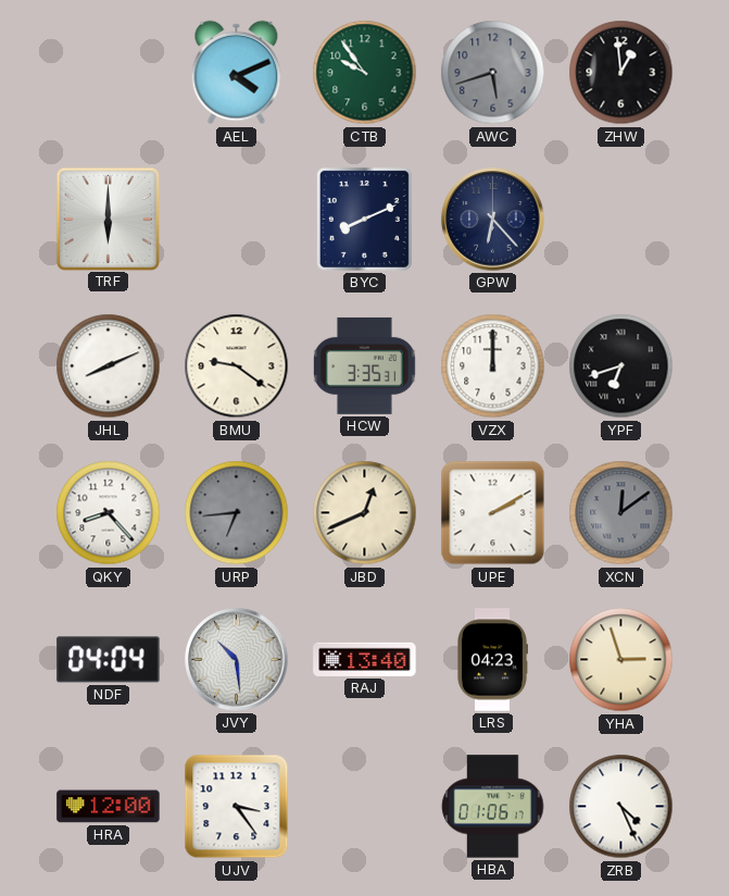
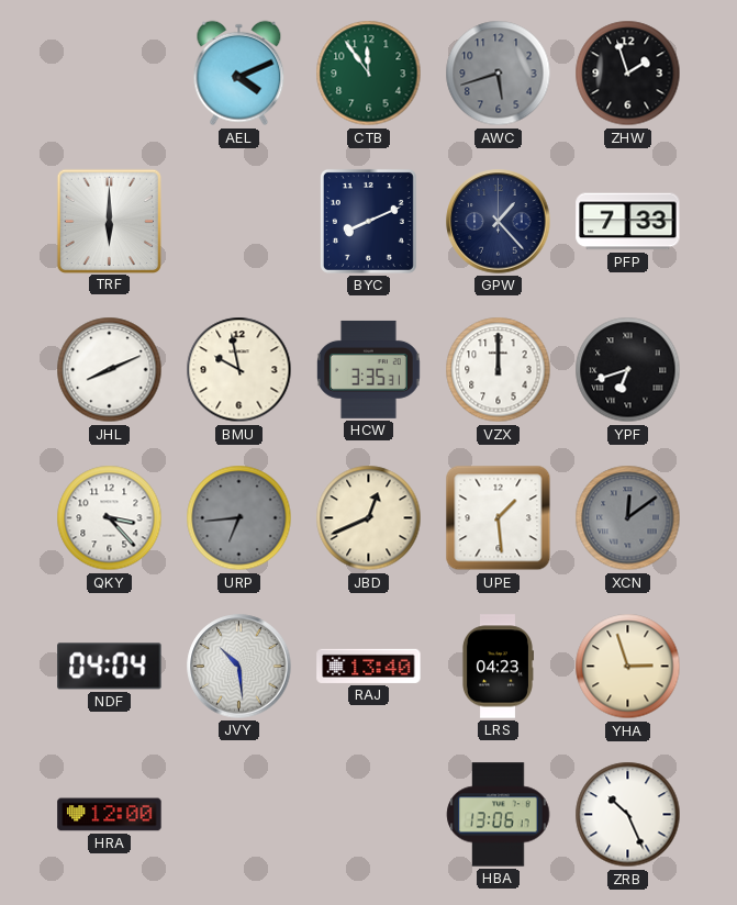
CTB: 9:54 -> 11:54
ZHW: 12:59 -> 1:57
GPW: 6:23 -> 1:23
PFP: none -> 7:33
BMU: 9:21 -> 9:58
QKY: 8:23 -> 3:23
UPE: 2:10 -> 1:29
UJV: 3:24 -> none
HBA: 01:06 -> 13:06
ZRB: 4:26 -> 10:26
